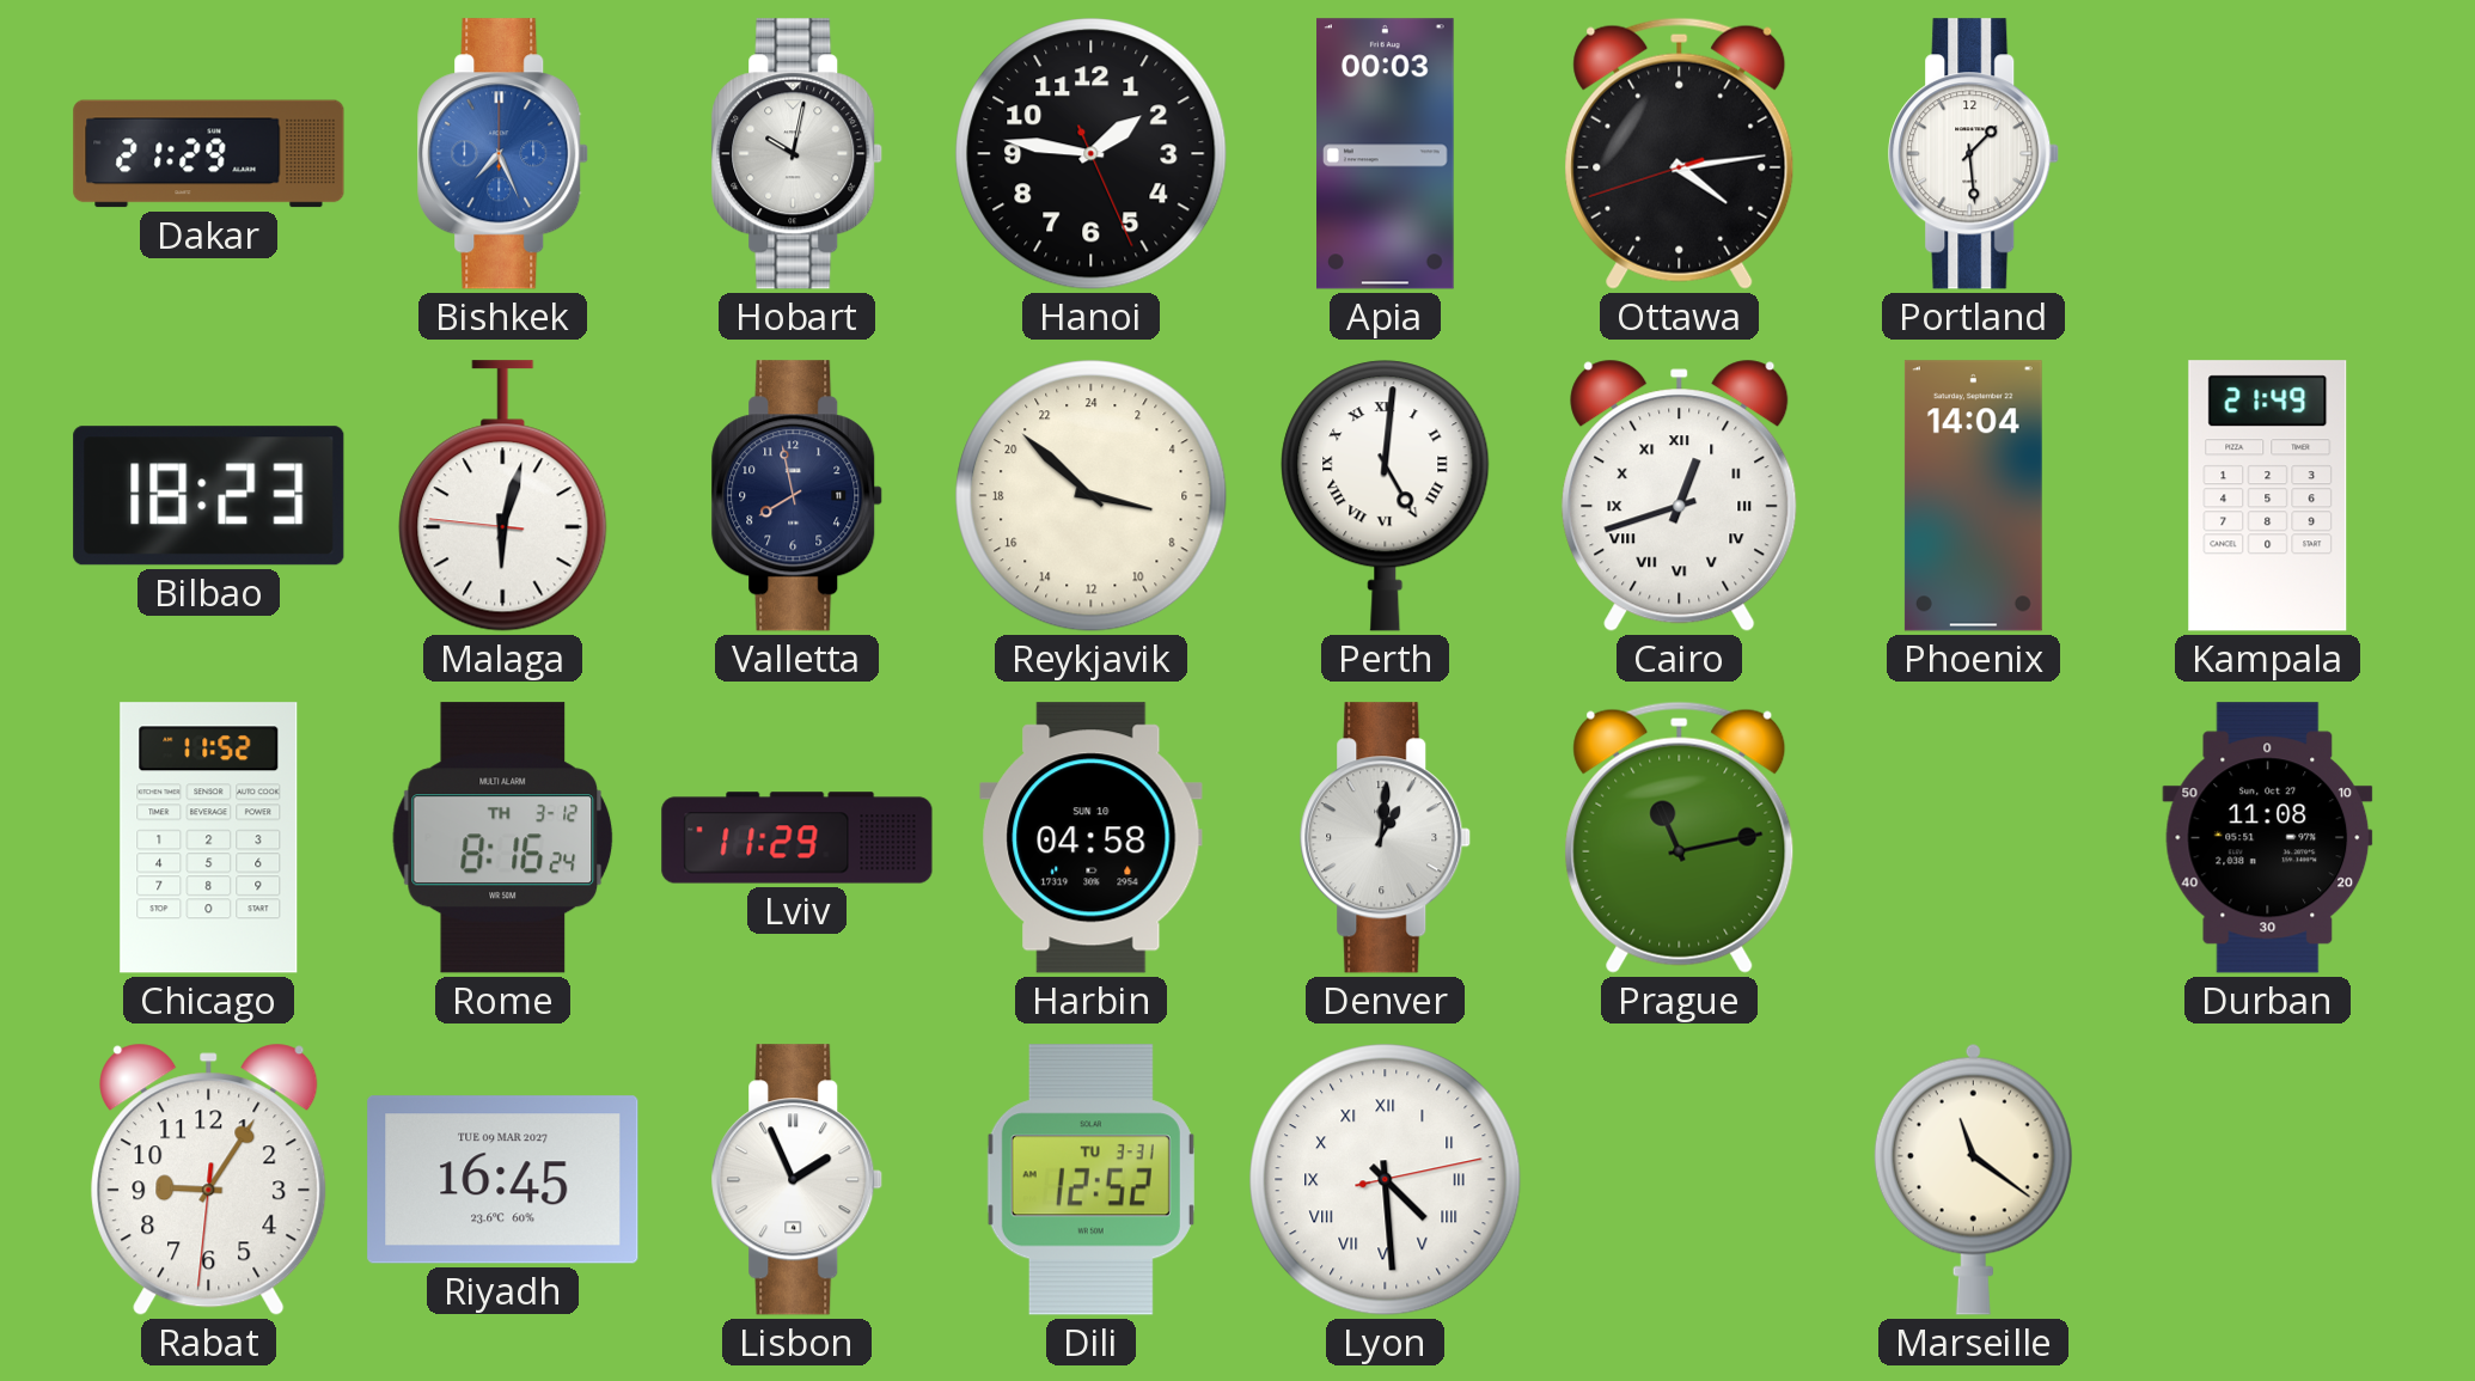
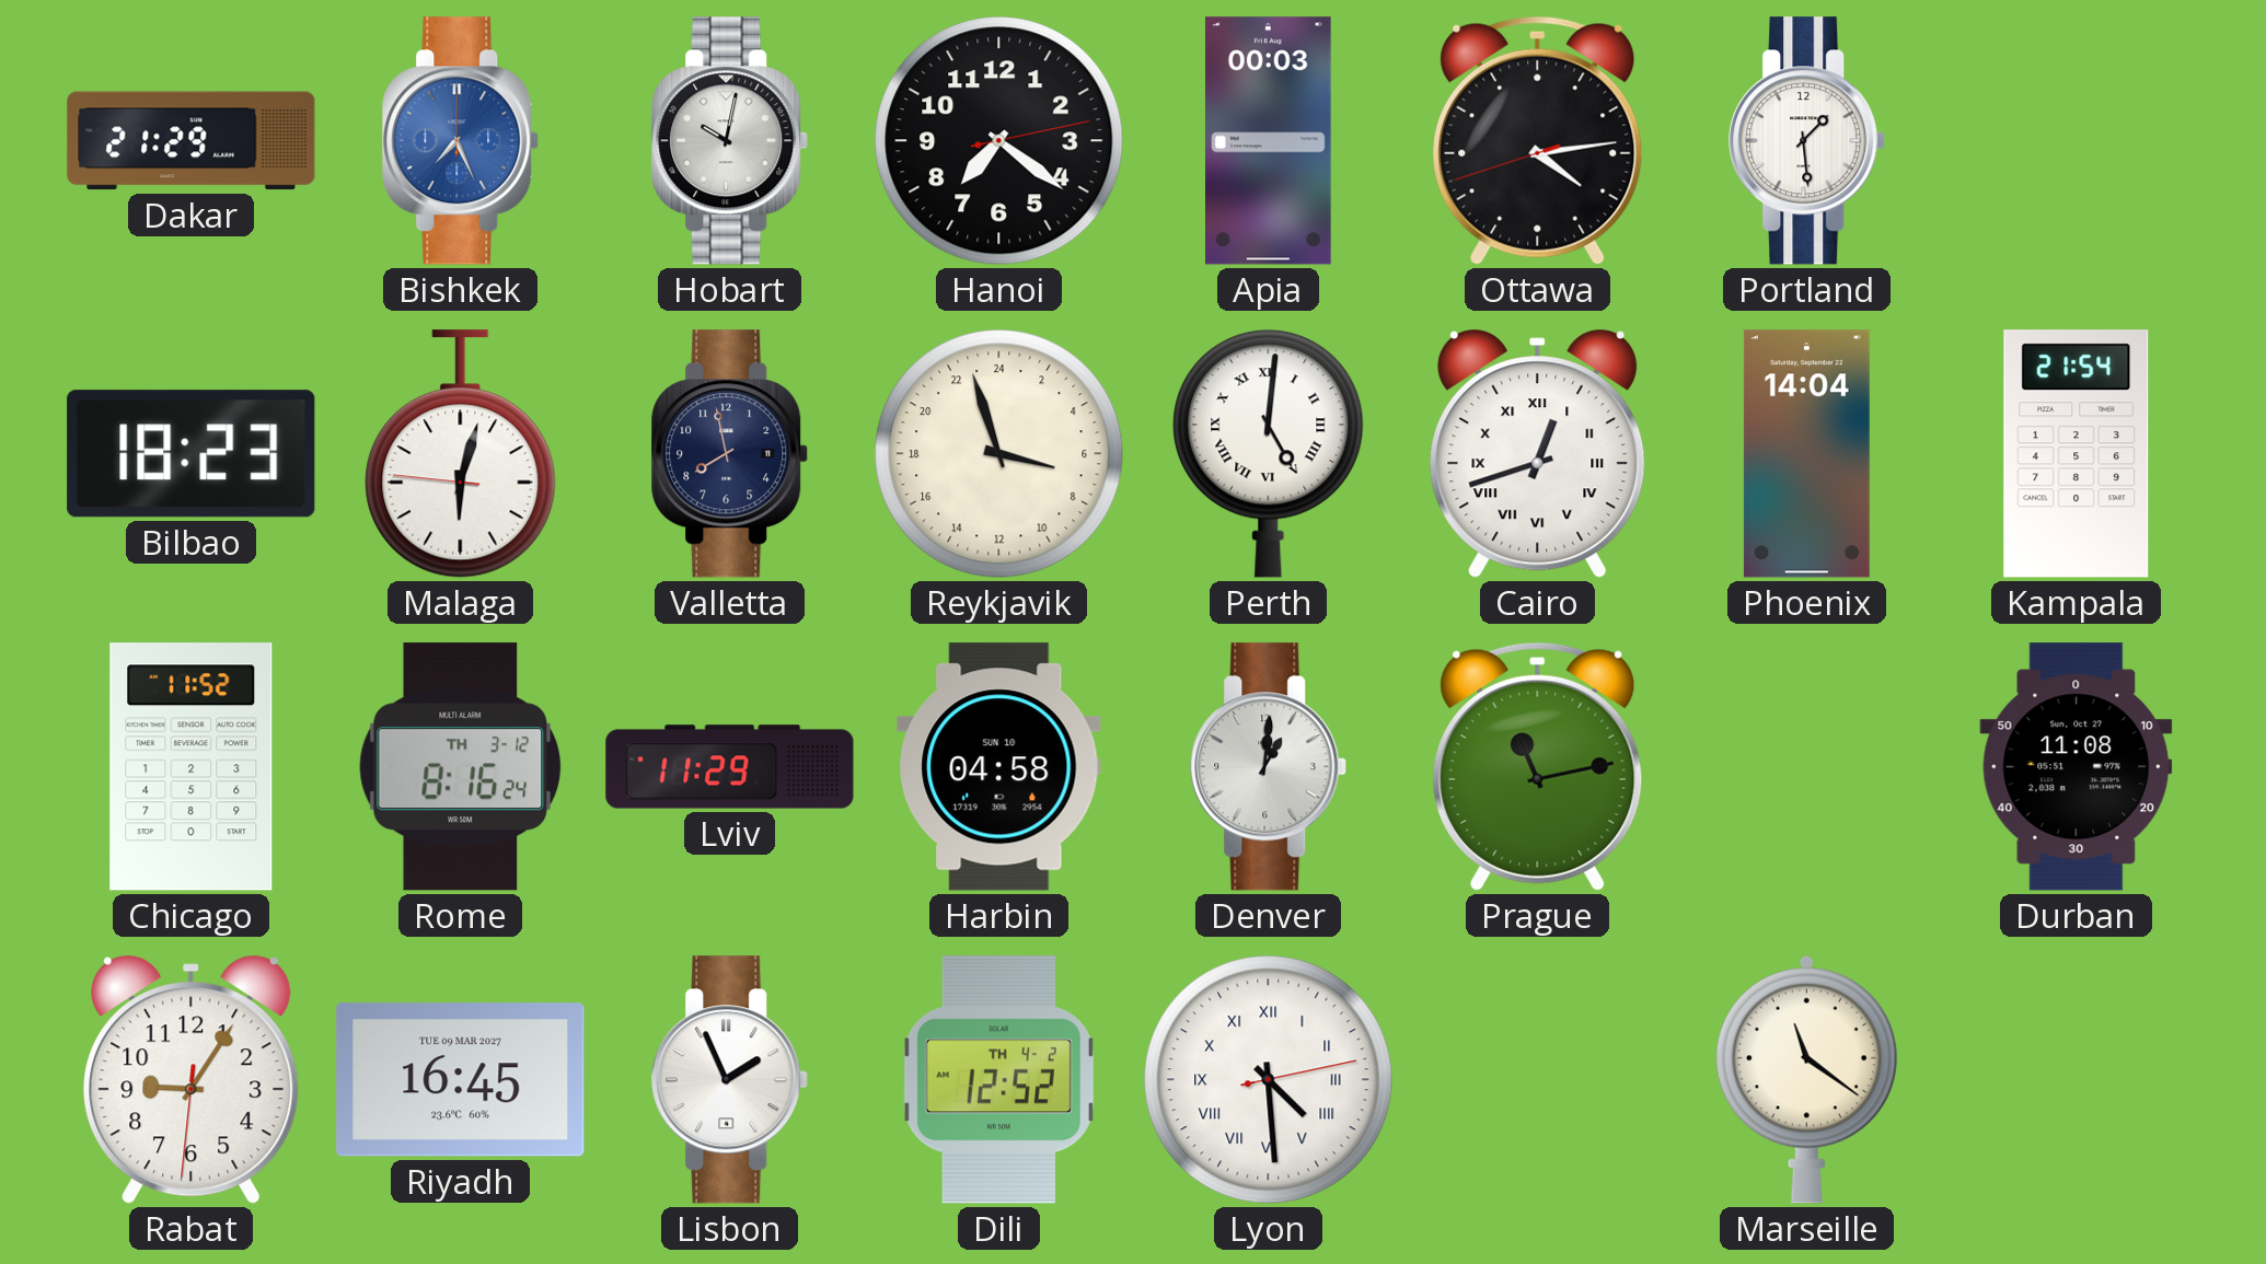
Hanoi: 1:46 -> 7:21
Reykjavik: 6:52 -> 6:57
Kampala: 21:49 -> 21:54
Dili date: TU 3-31 -> TH 4-2
